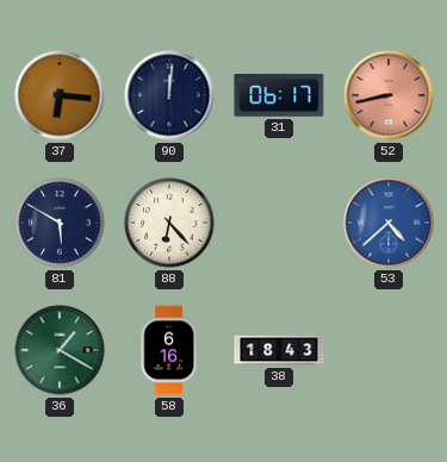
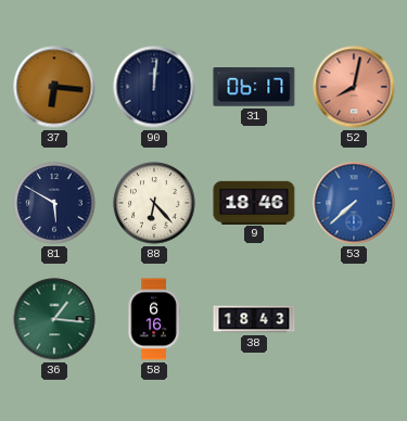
52: 8:43 -> 8:02
9: none -> 18:46
53: 4:38 -> 7:38
36: 1:20 -> 1:16
